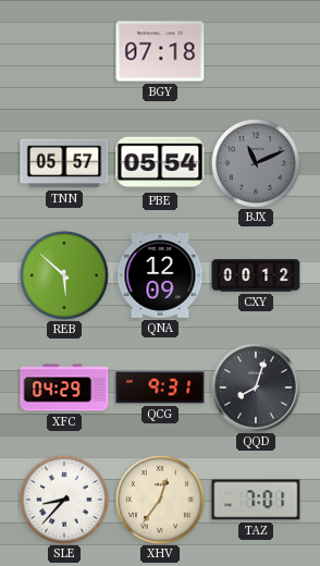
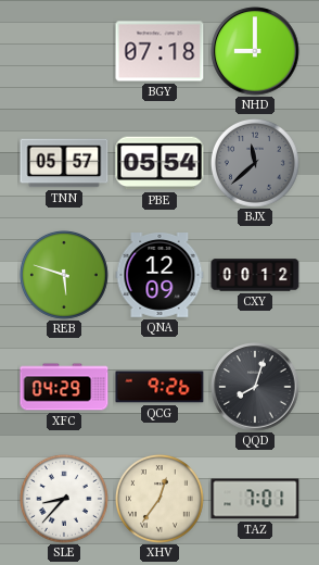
NHD: none -> 9:00
BJX: 11:11 -> 11:38
REB: 5:52 -> 5:48
QCG: 9:31 -> 9:26
